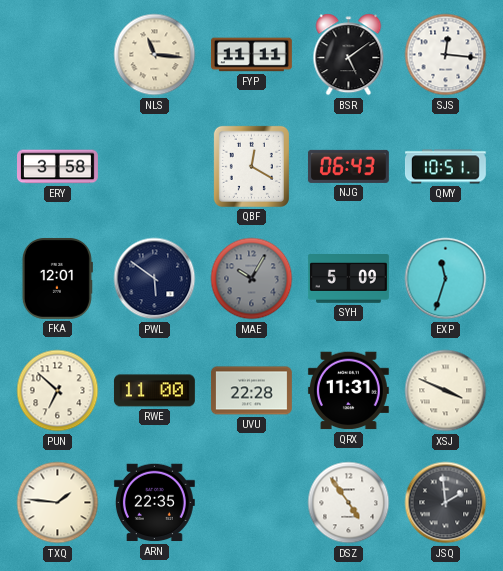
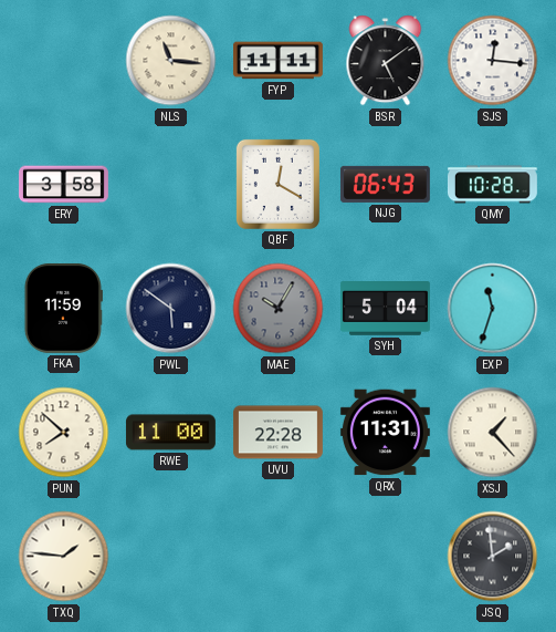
QMY: 10:51 -> 10:28
FKA: 12:01 -> 11:59
SYH: 5:09 -> 5:04
PUN: 6:52 -> 7:52
XSJ: 3:49 -> 1:23
ARN: 22:35 -> none
DSZ: 4:54 -> none
